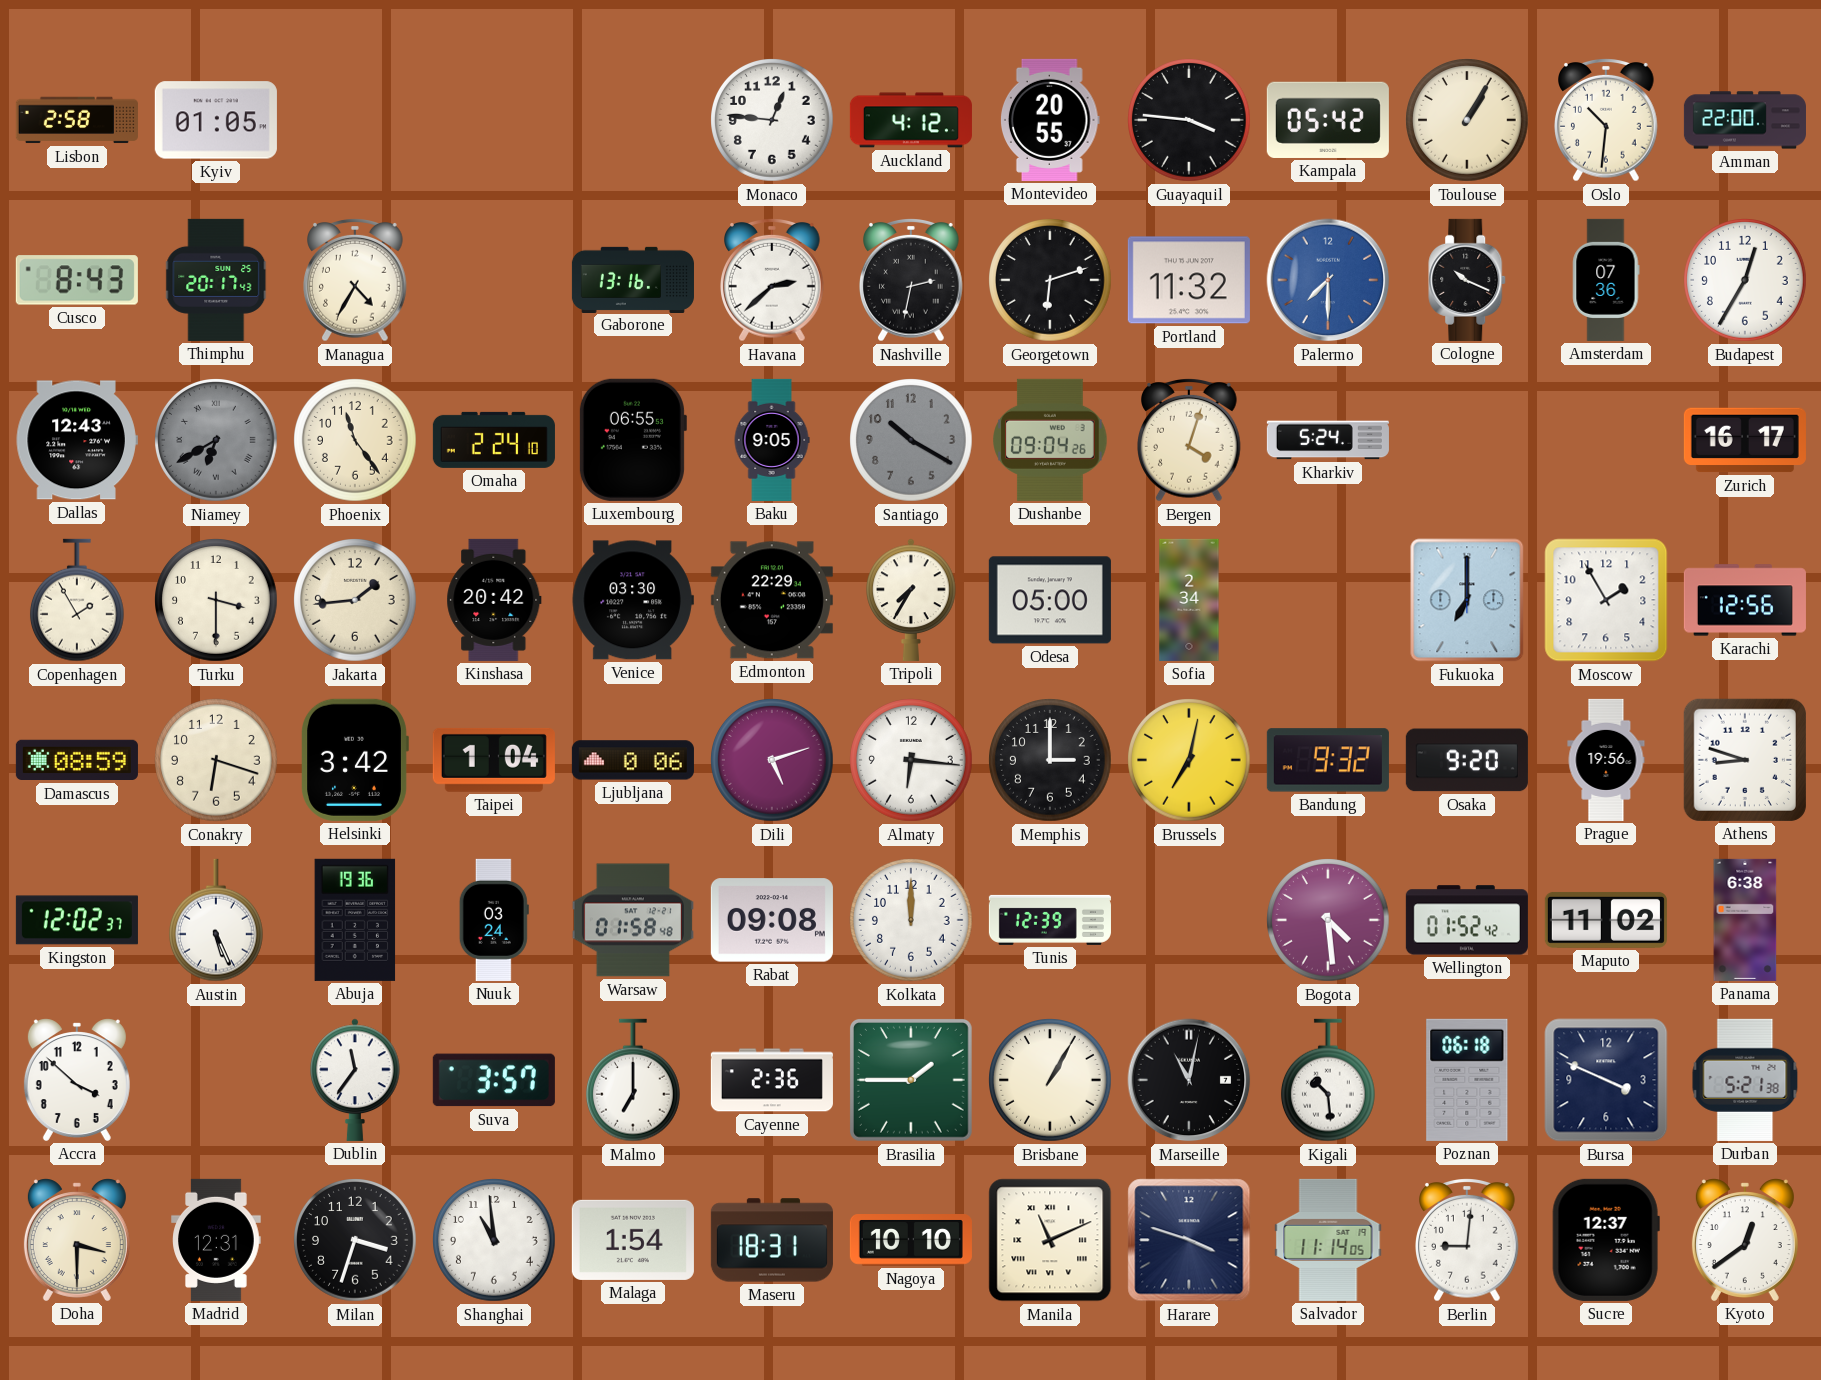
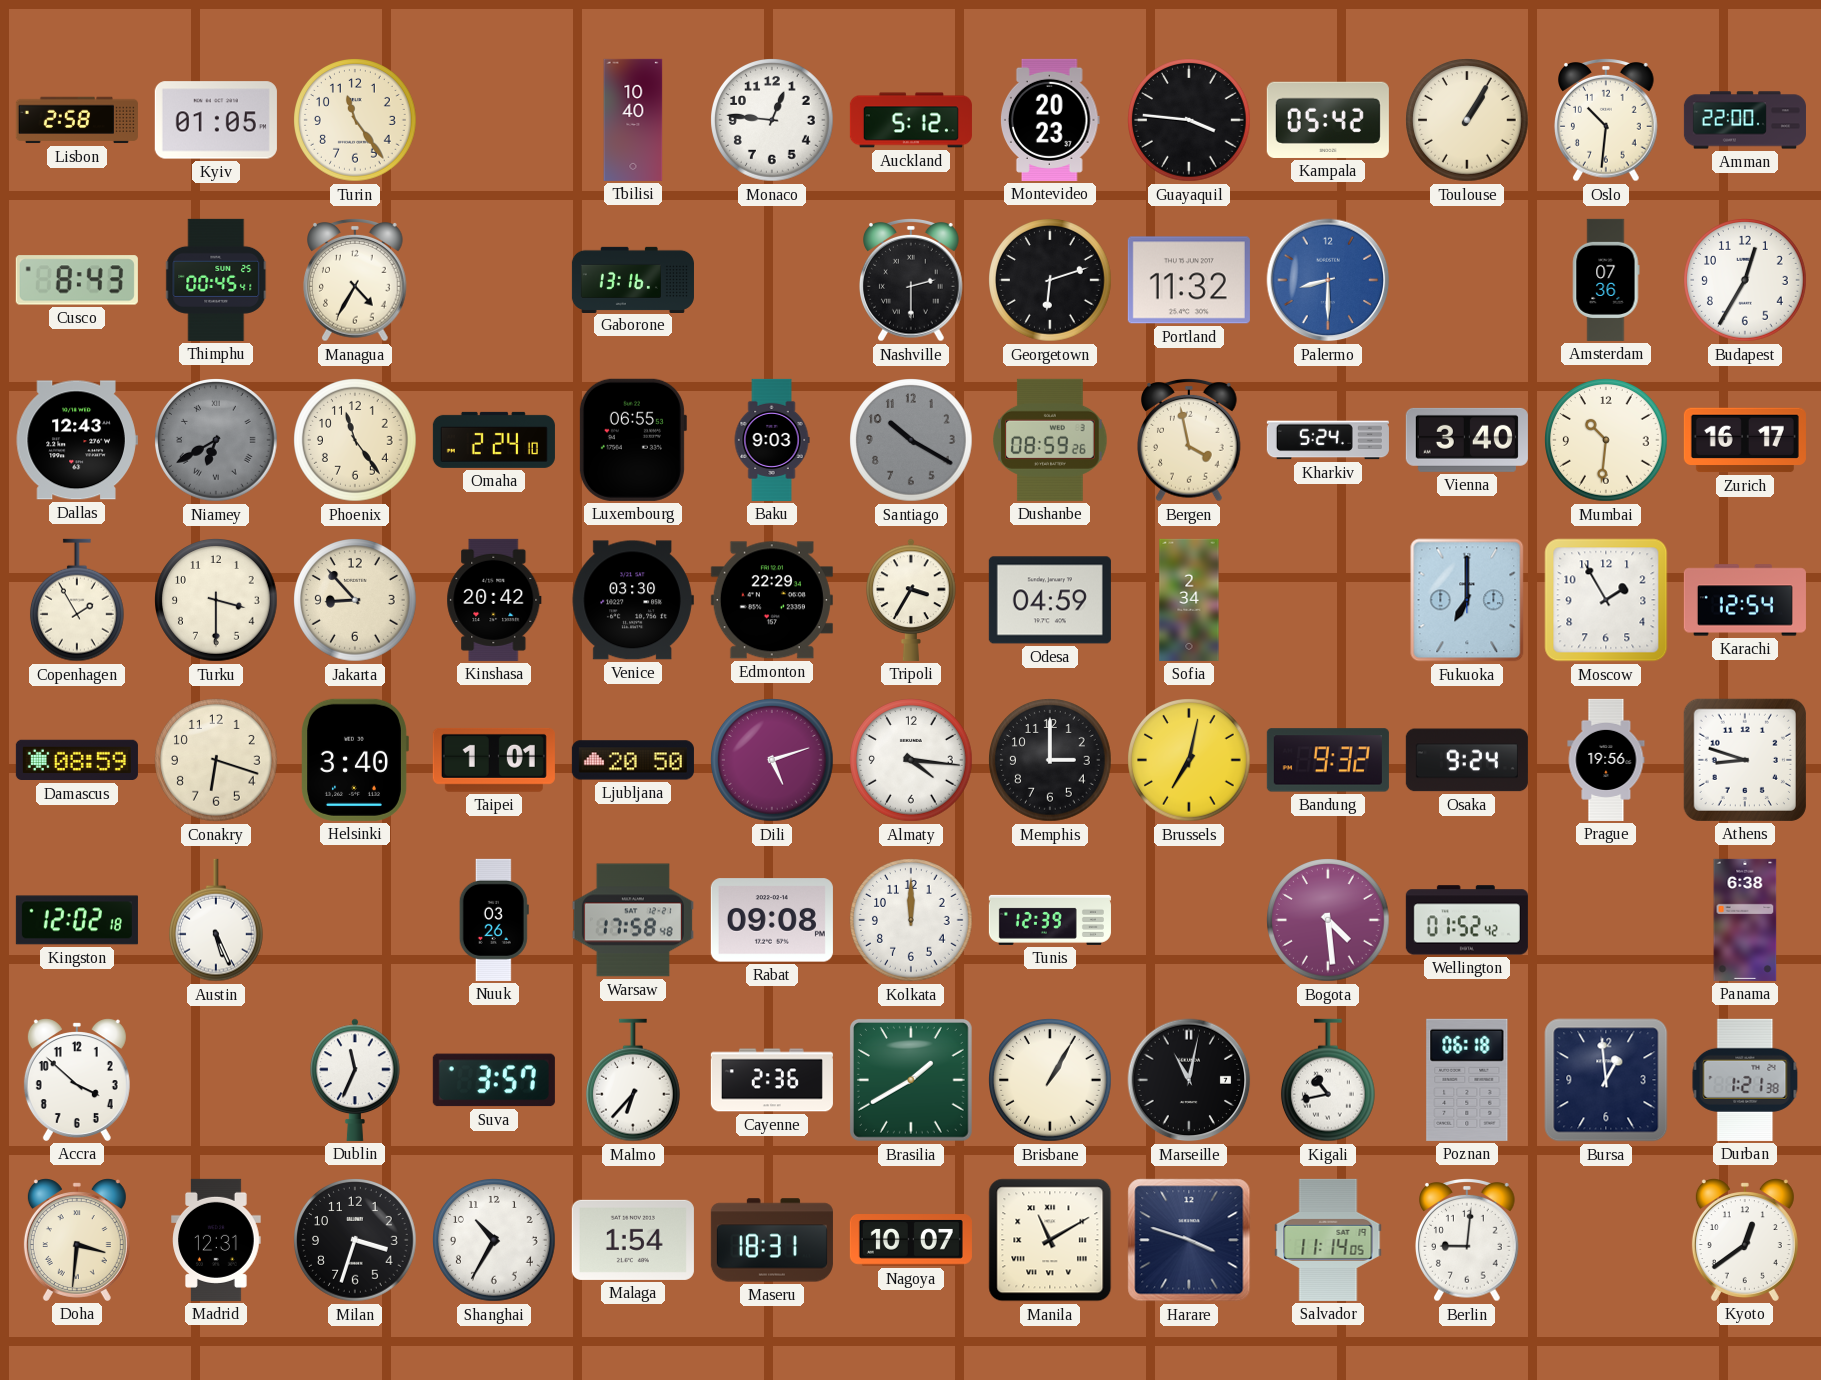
Turin: none -> 11:24
Tbilisi: none -> 10:40
Auckland: 4:12 -> 5:12
Montevideo: 20:55 -> 20:23
Thimphu: 20:17 -> 00:45
Havana: 2:38 -> none
Nashville: 2:32 -> 2:30
Palermo: 7:30 -> 8:30
Cologne: 10:19 -> none
Baku: 9:05 -> 9:03
Dushanbe: 09:04 -> 08:59
Bergen: 4:03 -> 3:58
Vienna: none -> 3:40
Mumbai: none -> 10:31
Jakarta: 1:44 -> 8:53
Tripoli: 7:35 -> 3:35
Odesa: 05:00 -> 04:59
Karachi: 12:56 -> 12:54
Helsinki: 3:42 -> 3:40
Taipei: 1:04 -> 1:01
Ljubljana: 0:06 -> 20:50
Almaty: 6:16 -> 4:16
Osaka: 9:20 -> 9:24
Kingston: 12:02:37 -> 12:02:18
Abuja: 19:36 -> none
Nuuk: 03:24 -> 03:26
Warsaw: 01:58 -> 17:58
Maputo: 11:02 -> none
Dublin: 11:36 -> 11:34
Malmo: 7:00 -> 6:37
Brasilia: 1:45 -> 1:40
Kigali: 10:29 -> 10:43
Bursa: 3:49 -> 12:59
Durban: 5:21 -> 1:21
Doha: 3:30 -> 3:31
Shanghai: 10:59 -> 10:35
Nagoya: 10:10 -> 10:07
Manila: 11:11 -> 11:10
Sucre: 12:37 -> none
